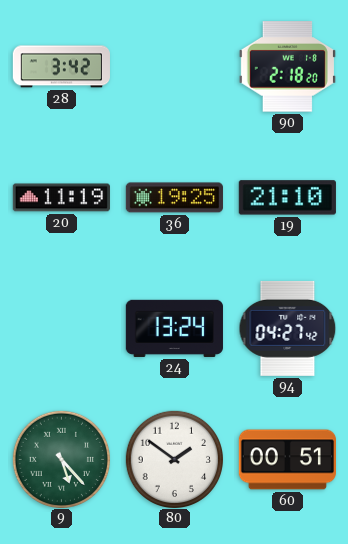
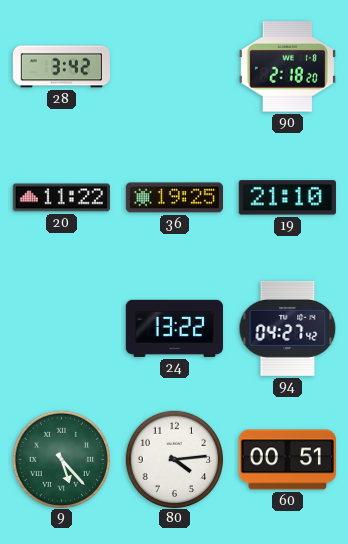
20: 11:19 -> 11:22
24: 13:24 -> 13:22
80: 1:51 -> 4:14
